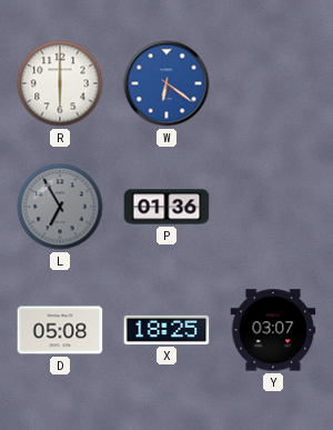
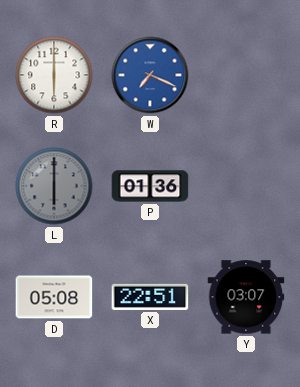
W: 6:21 -> 7:19
L: 6:55 -> 6:00
X: 18:25 -> 22:51
